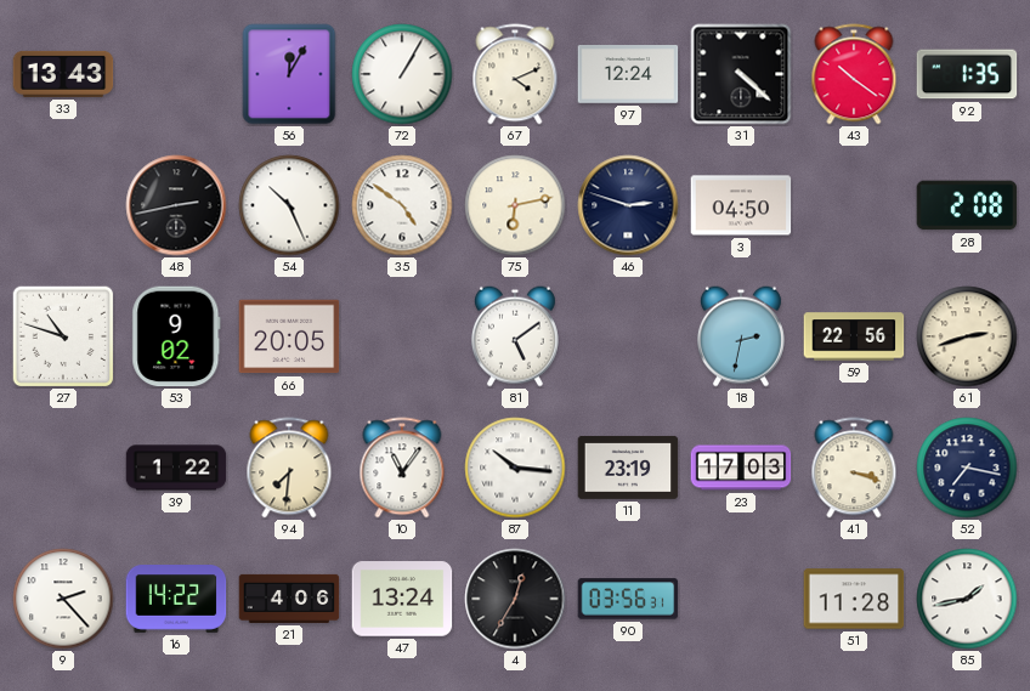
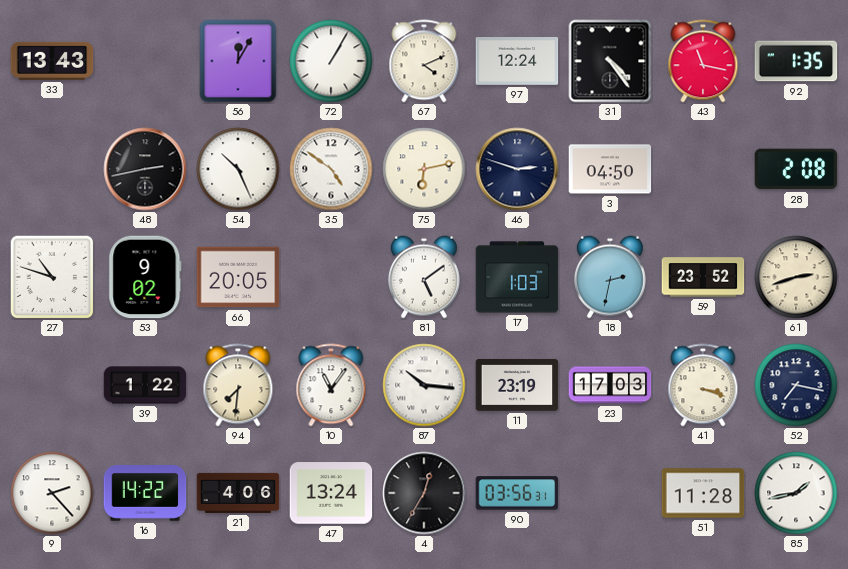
31: 4:22 -> 4:24
43: 10:21 -> 11:17
17: none -> 1:03
59: 22:56 -> 23:52
